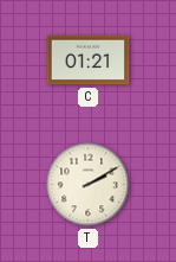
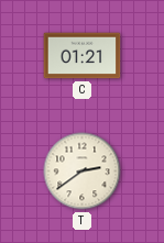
T: 2:10 -> 2:39
